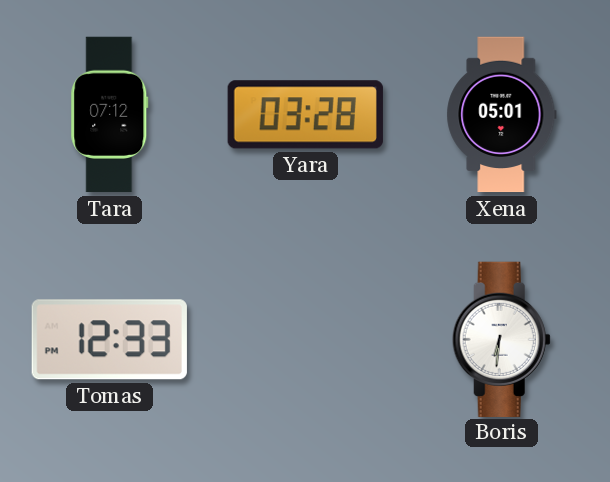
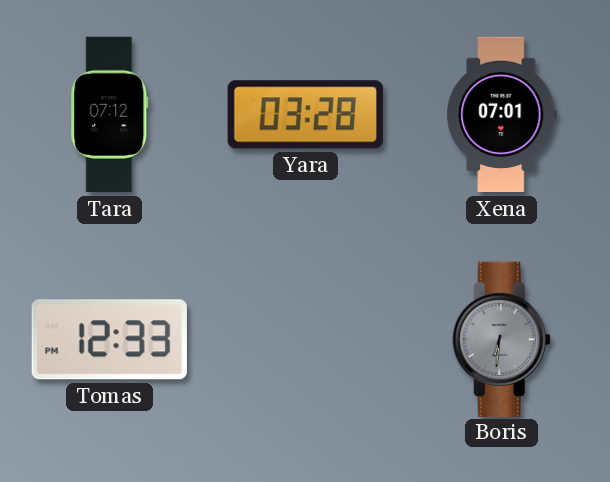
Xena: 05:01 -> 07:01
Boris dial: white -> grey
